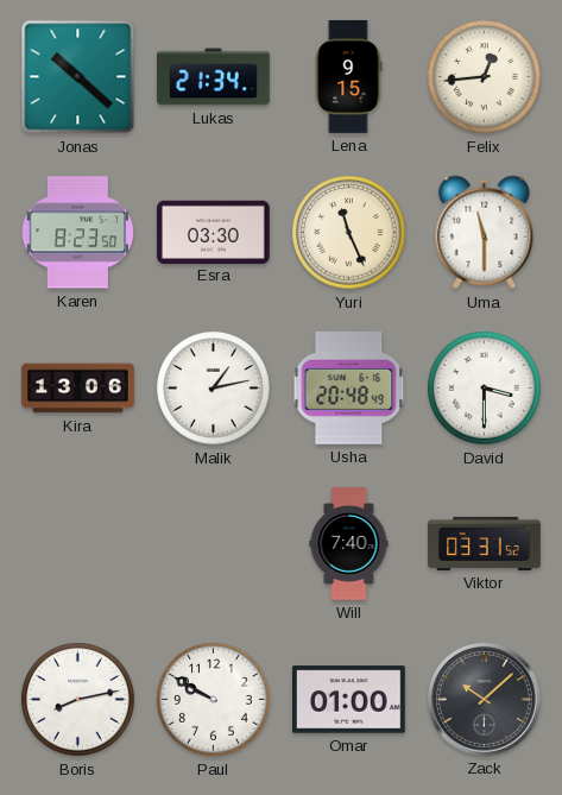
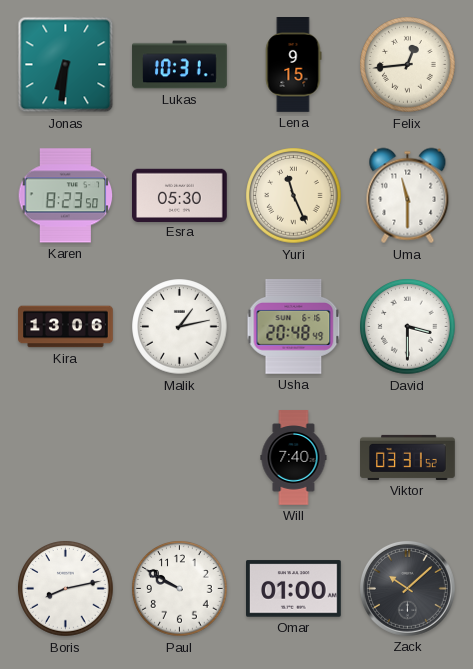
Jonas: 10:22 -> 6:31
Lukas: 21:34 -> 10:31
Esra: 03:30 -> 05:30
